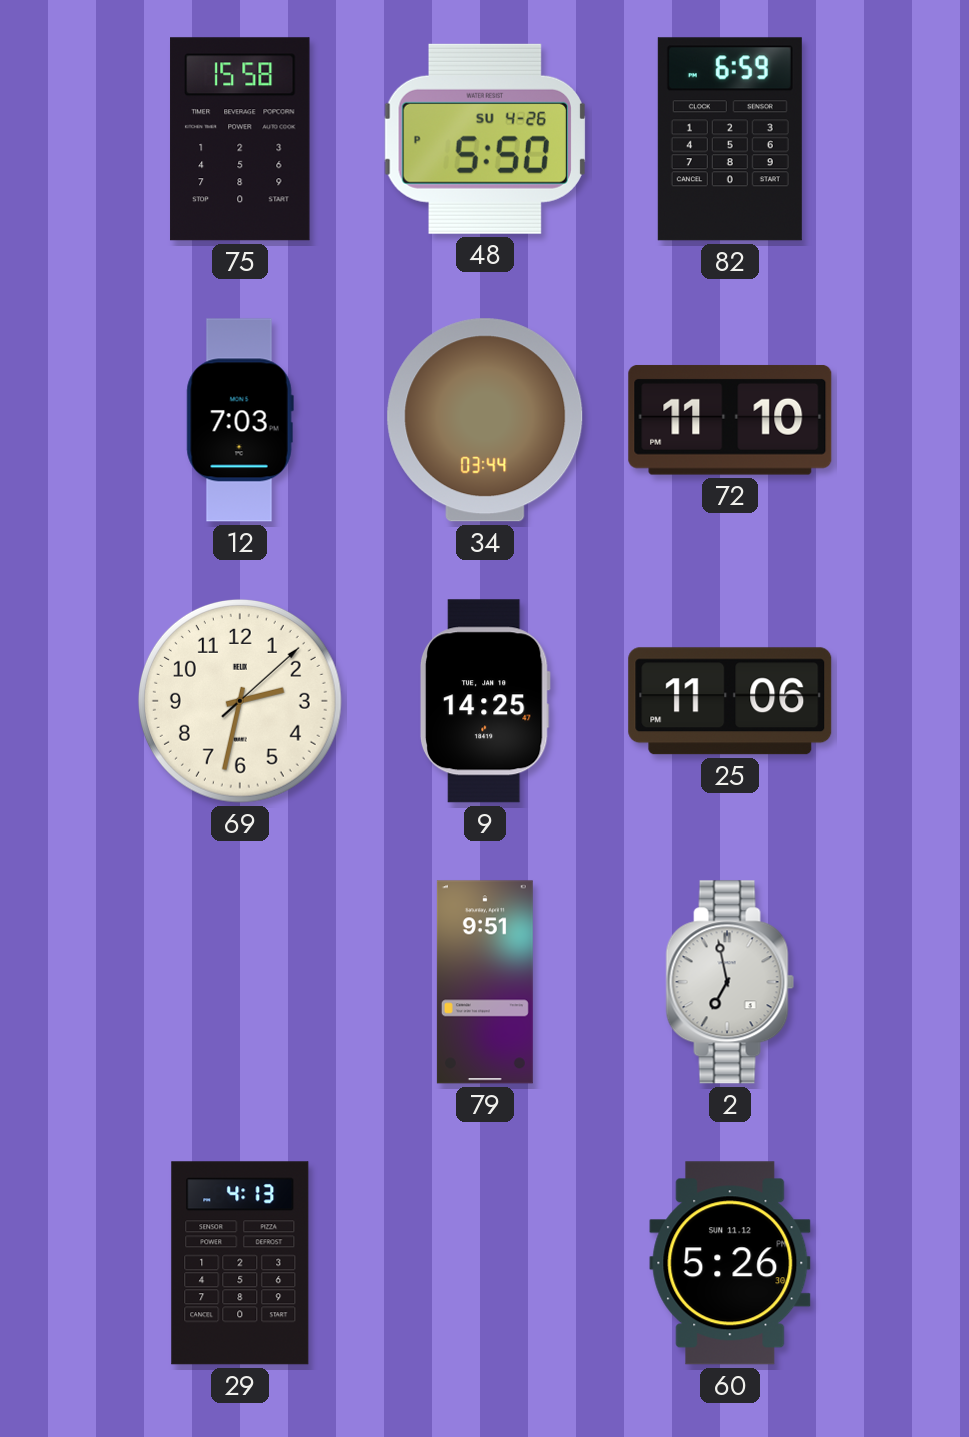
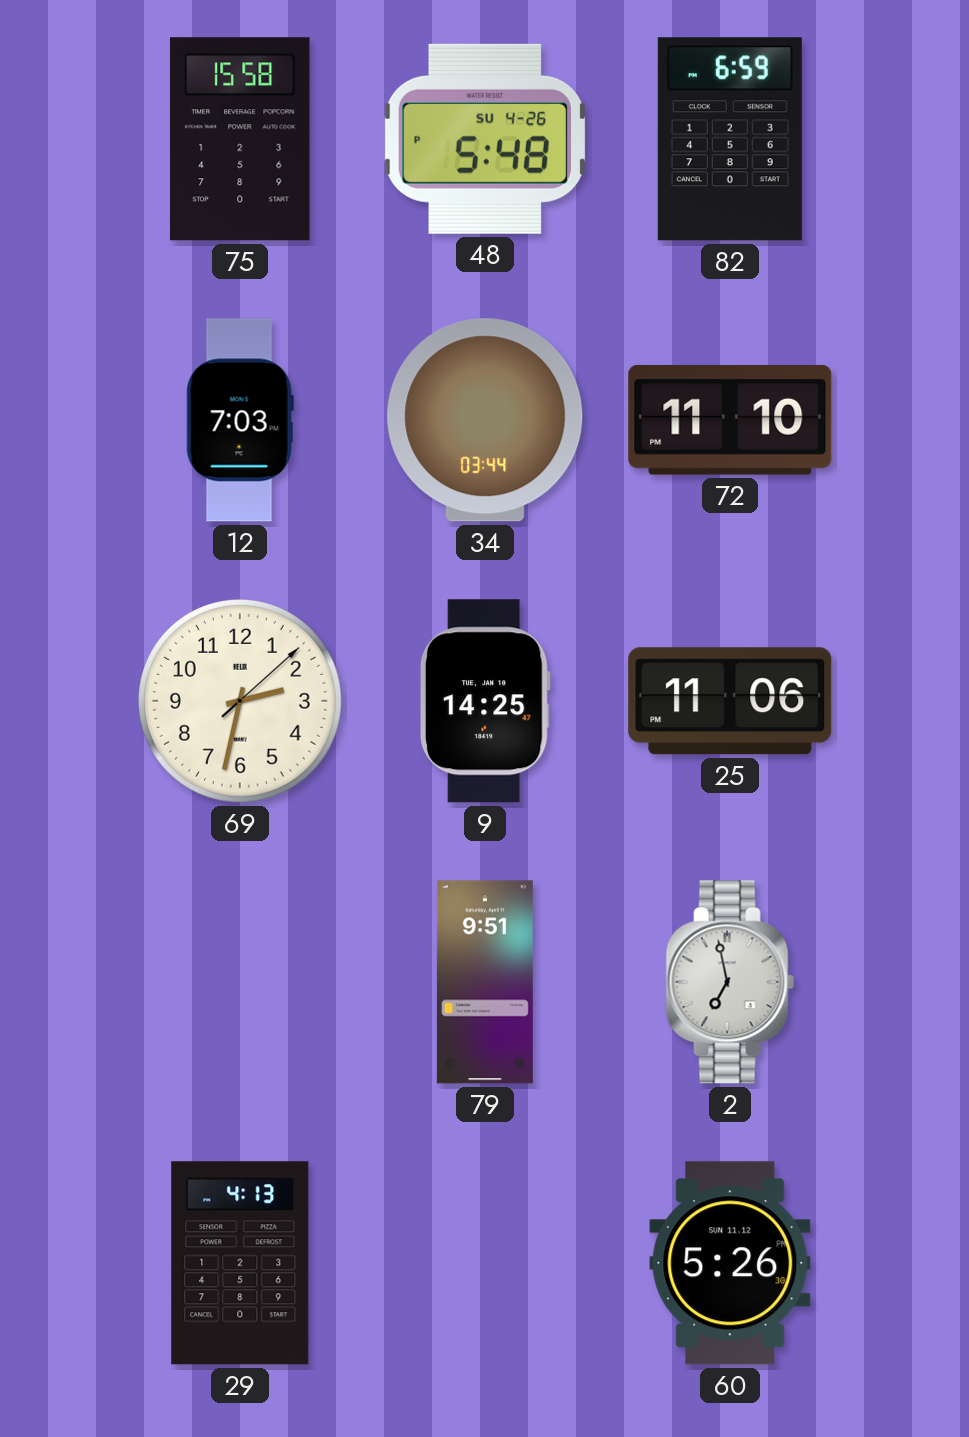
48: 5:50 -> 5:48
